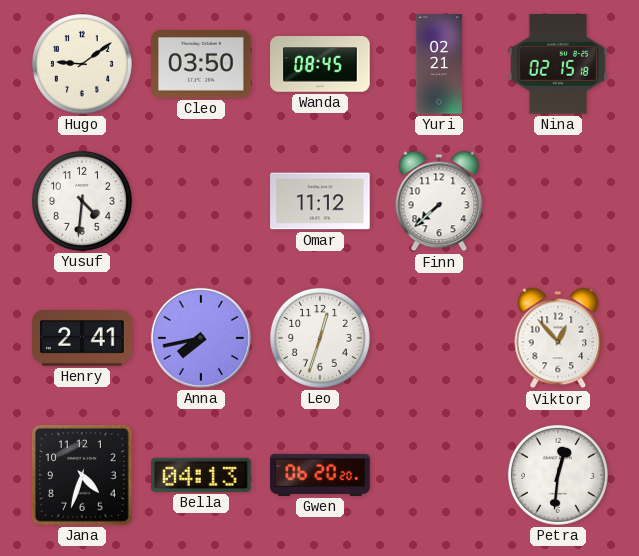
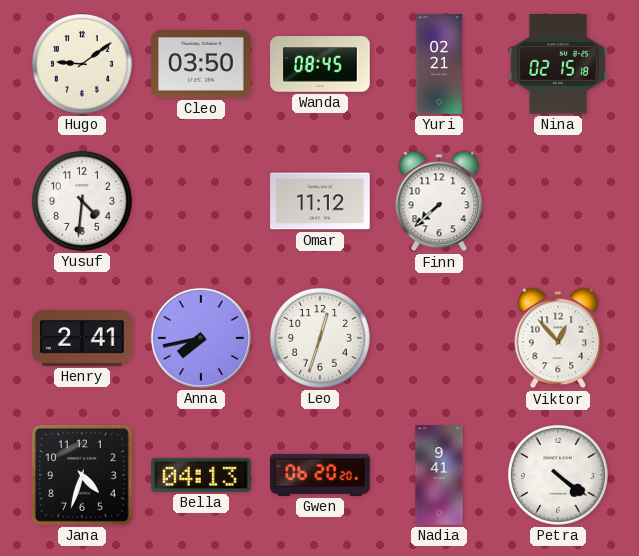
Nadia: none -> 9:41
Petra: 12:31 -> 4:21
